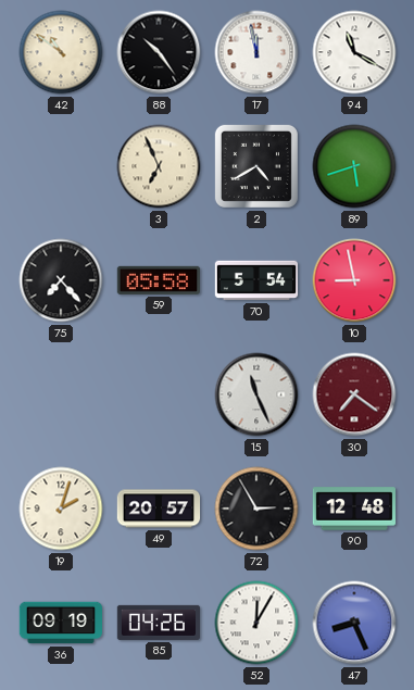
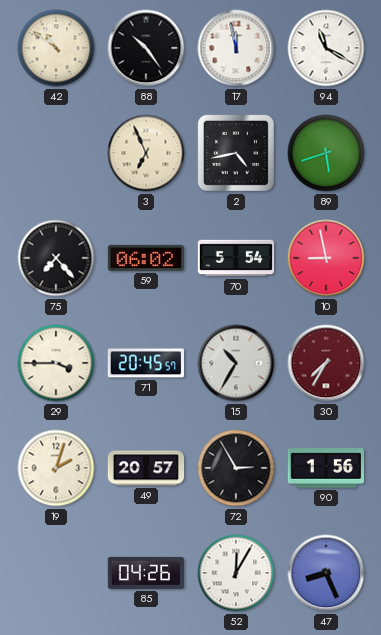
2: 4:40 -> 4:43
59: 05:58 -> 06:02
29: none -> 3:45
71: none -> 20:45
15: 11:26 -> 10:35
30: 7:21 -> 7:35
90: 12:48 -> 1:56
36: 09:19 -> none
